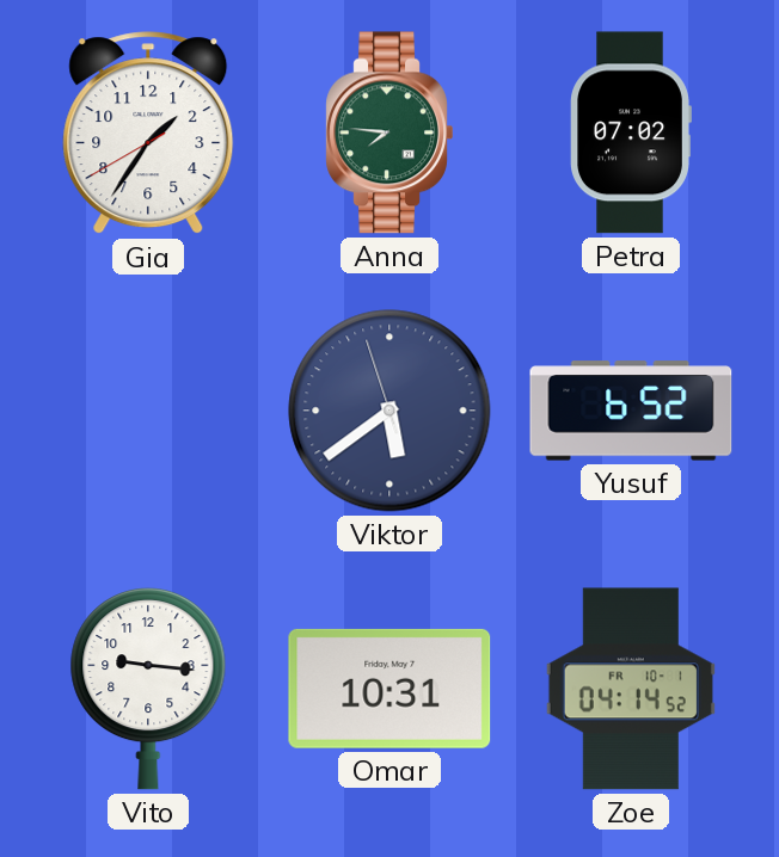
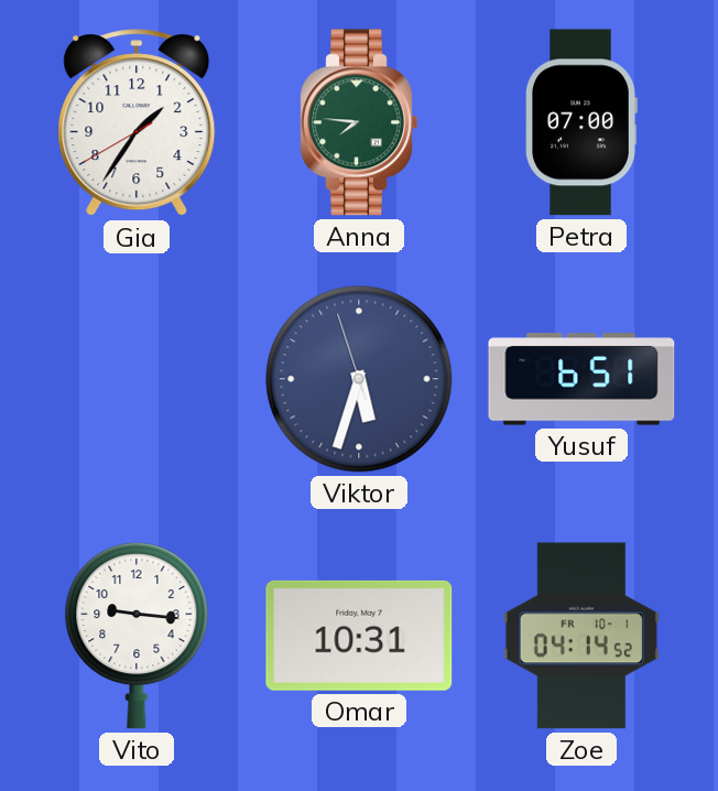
Petra: 07:02 -> 07:00
Viktor: 5:38 -> 5:32
Yusuf: 6:52 -> 6:51
